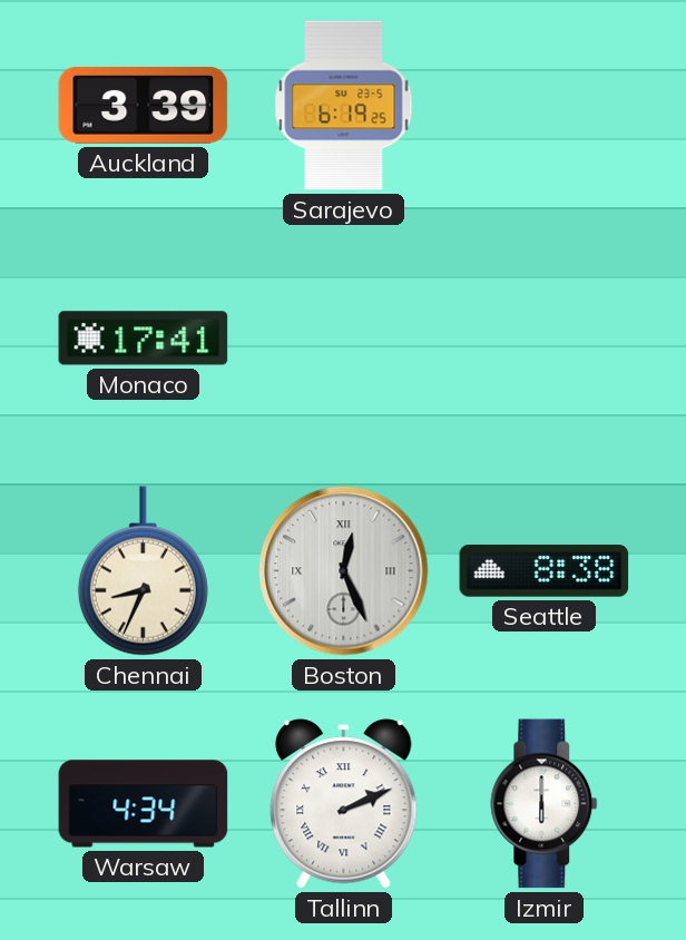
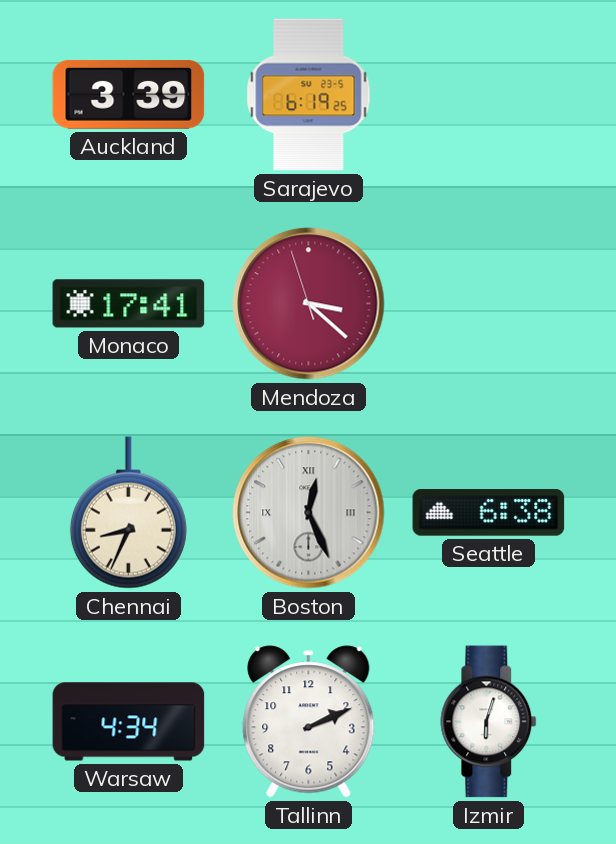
Mendoza: none -> 3:21
Seattle: 8:38 -> 6:38
Tallinn numerals: Roman -> Arabic
Izmir: 6:00 -> 6:03
